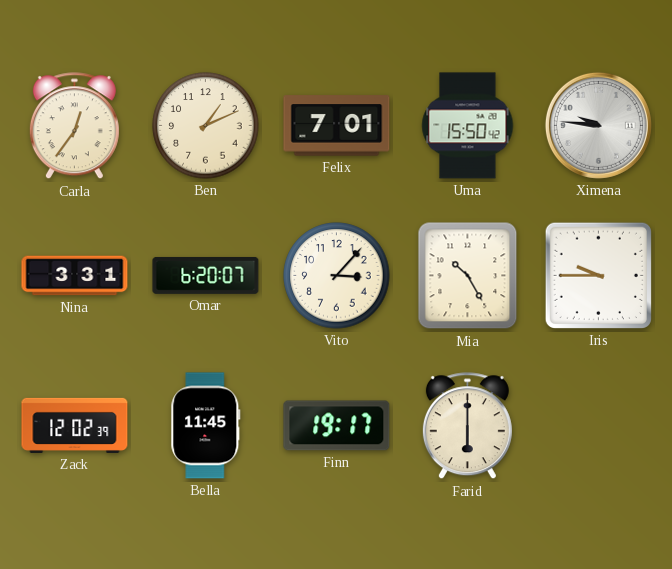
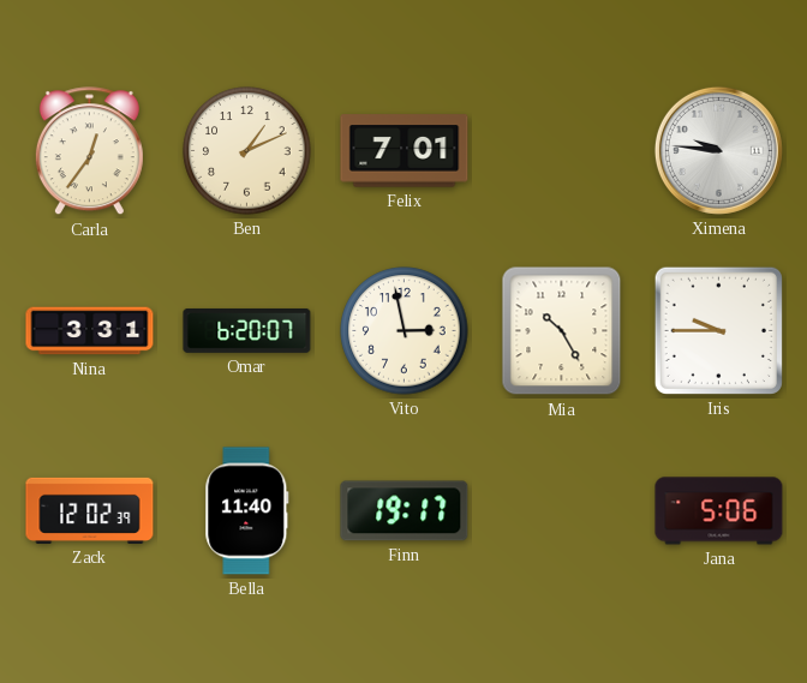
Uma: 15:50 -> none
Vito: 3:07 -> 2:58
Bella: 11:45 -> 11:40
Farid: 6:00 -> none
Jana: none -> 5:06
